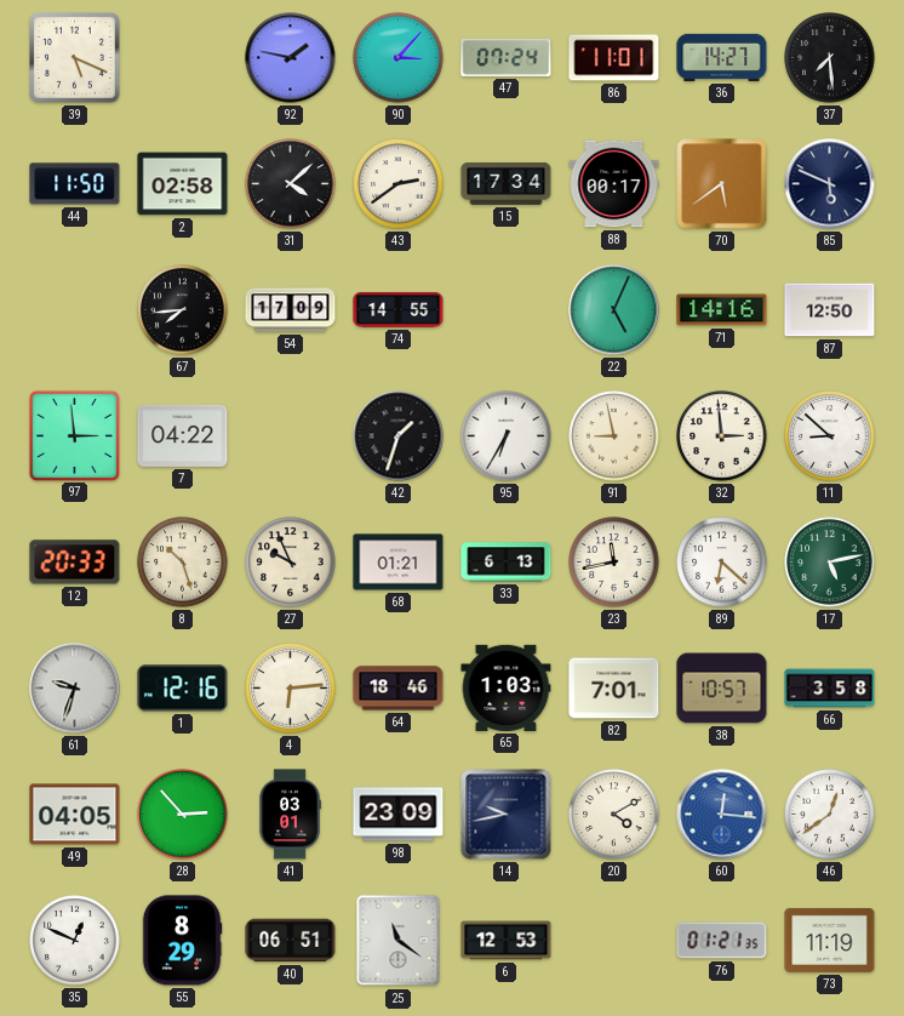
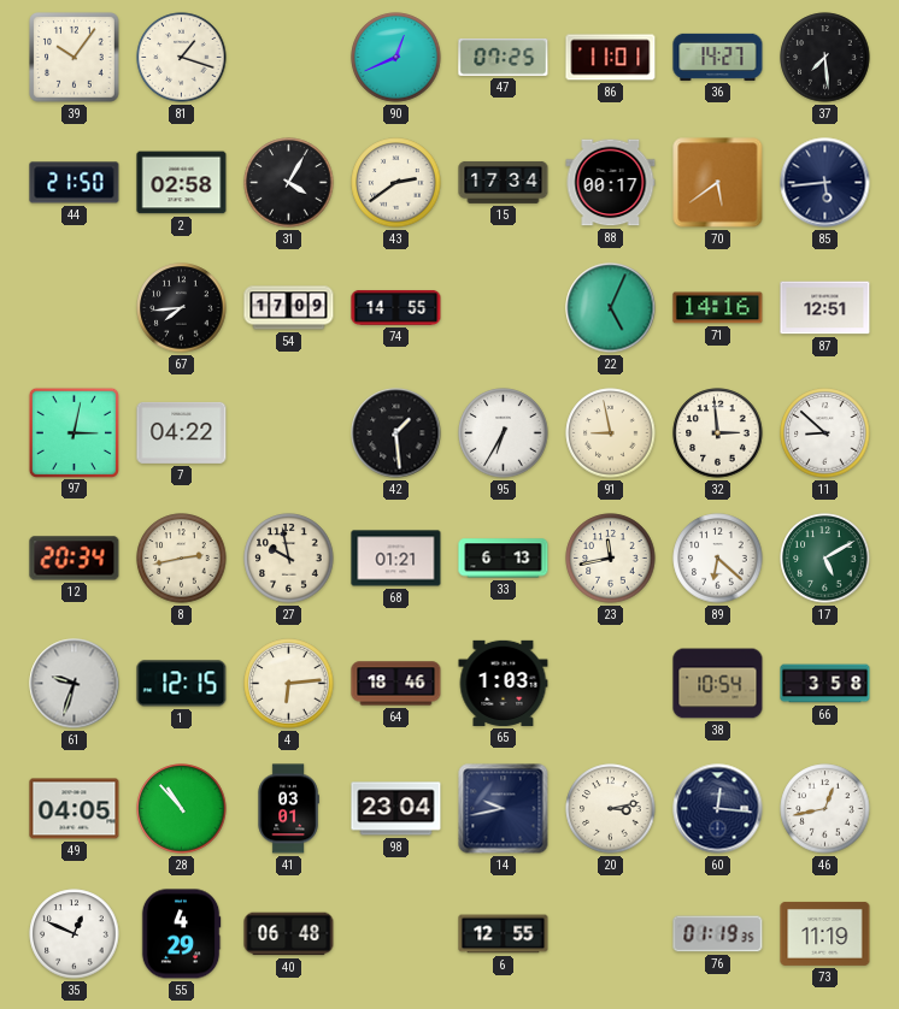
39: 5:19 -> 10:06
81: none -> 1:18
92: 1:47 -> none
90: 3:07 -> 12:41
47: 07:24 -> 07:25
44: 11:50 -> 21:50
31: 4:08 -> 4:05
85: 5:49 -> 5:44
87: 12:50 -> 12:51
97: 2:59 -> 3:02
42: 1:33 -> 1:29
12: 20:33 -> 20:34
8: 10:27 -> 2:43
27: 9:56 -> 9:58
17: 5:13 -> 5:10
1: 12:16 -> 12:15
82: 7:01 -> none
38: 10:57 -> 10:54
28: 2:53 -> 10:53
98: 23:09 -> 23:04
20: 4:10 -> 3:13
60 dial: blue -> navy
46: 12:39 -> 12:43
55: 8:29 -> 4:29
40: 06:51 -> 06:48
25: 11:21 -> none
6: 12:53 -> 12:55
76: 01:21 -> 01:19
